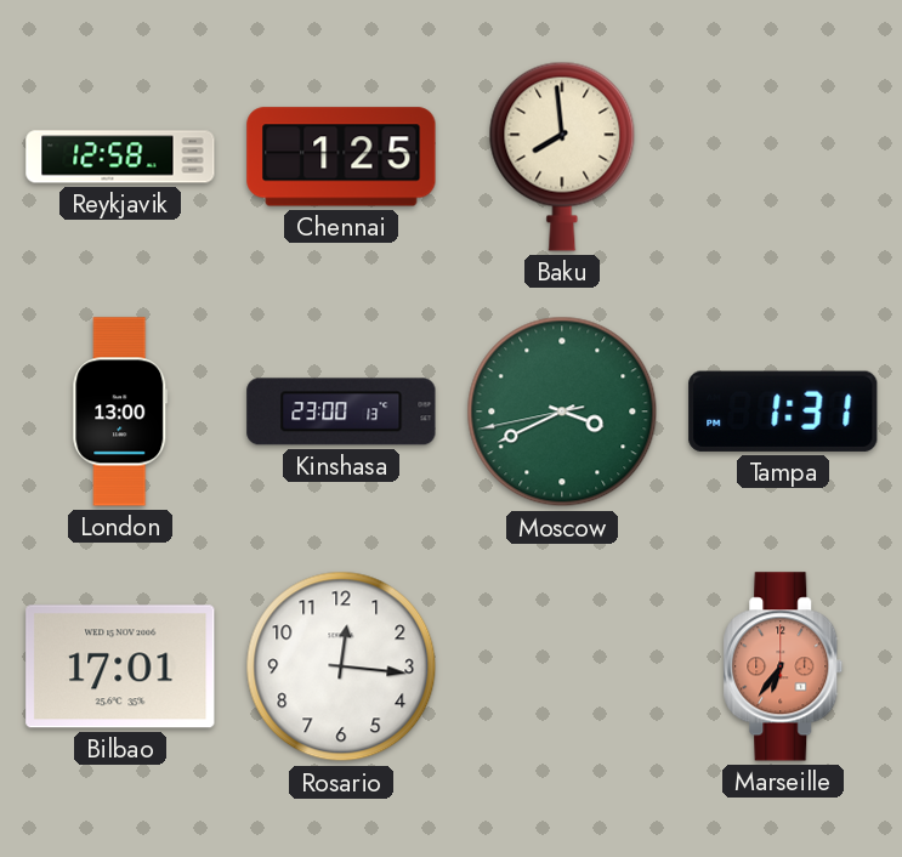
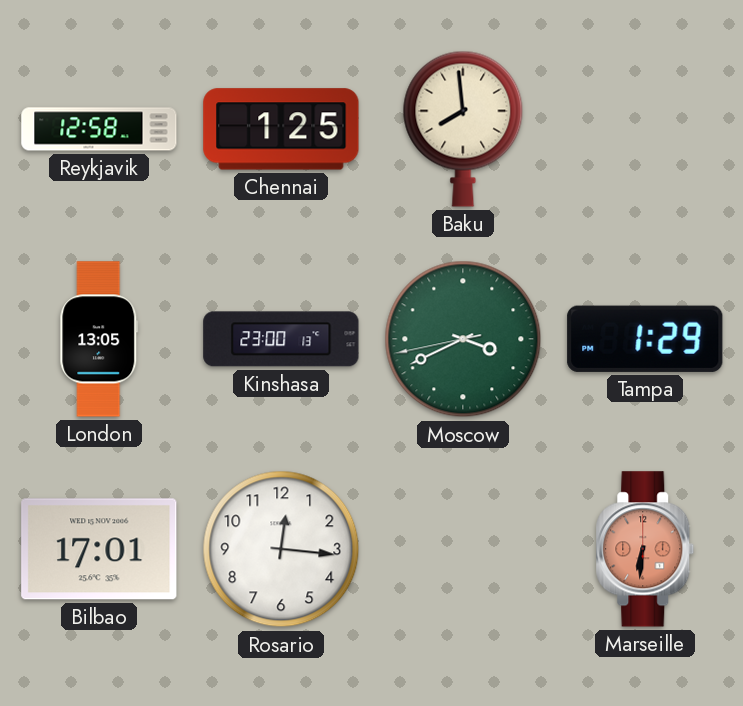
London: 13:00 -> 13:05
Tampa: 1:31 -> 1:29
Marseille: 6:36 -> 6:31
